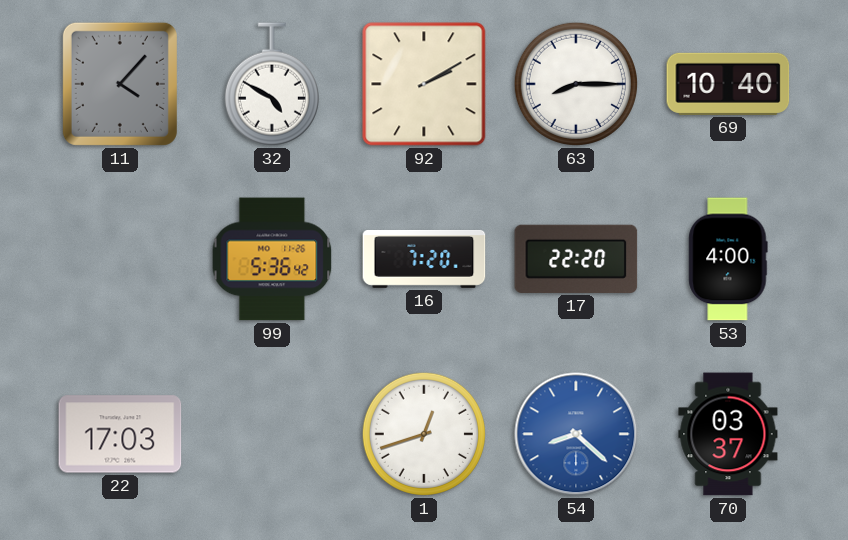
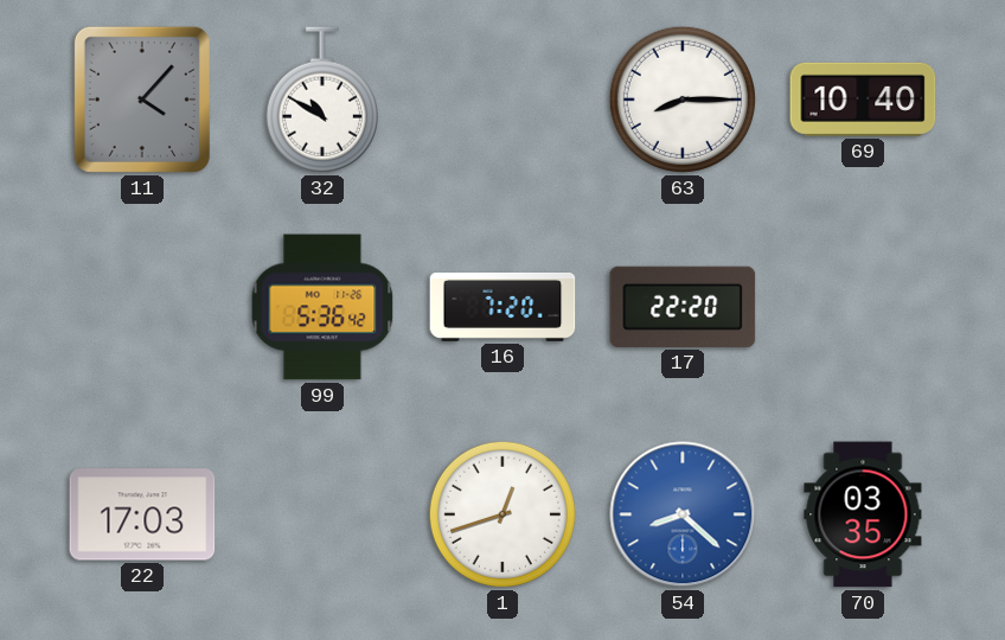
32: 4:50 -> 10:50
92: 2:10 -> none
53: 4:00 -> none
70: 03:37 -> 03:35
